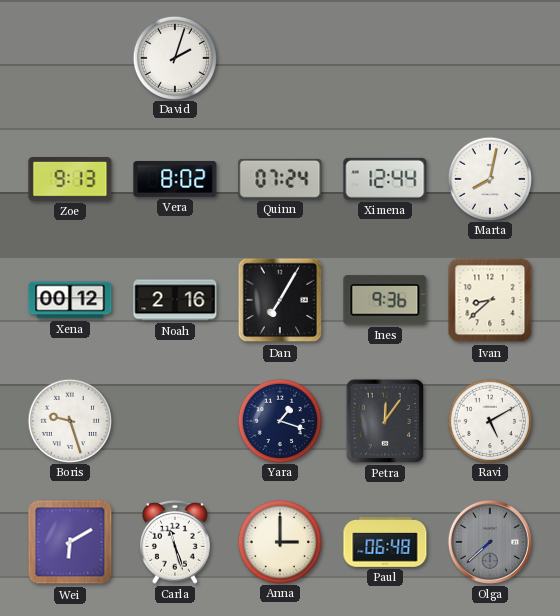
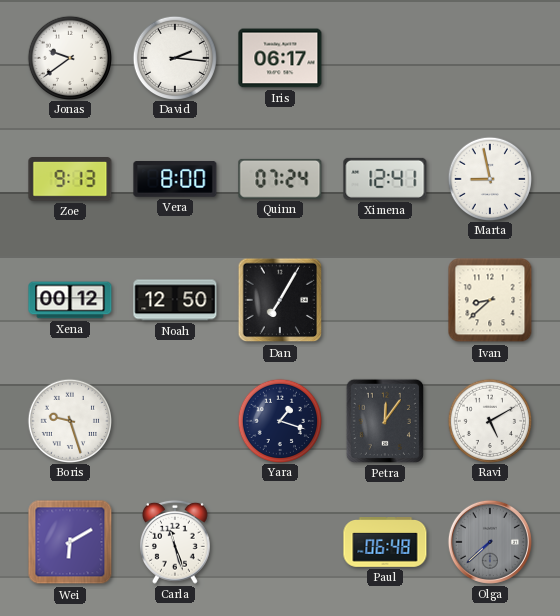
Jonas: none -> 9:39
David: 2:03 -> 2:16
Iris: none -> 06:17
Vera: 8:02 -> 8:00
Ximena: 12:44 -> 12:41
Marta: 8:02 -> 8:58
Noah: 2:16 -> 12:50
Ines: 9:36 -> none
Anna: 3:00 -> none
